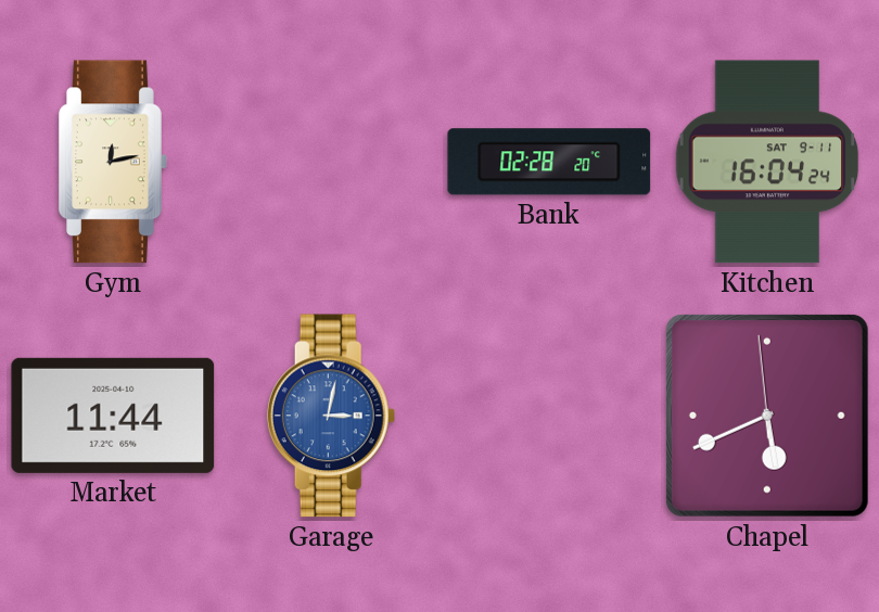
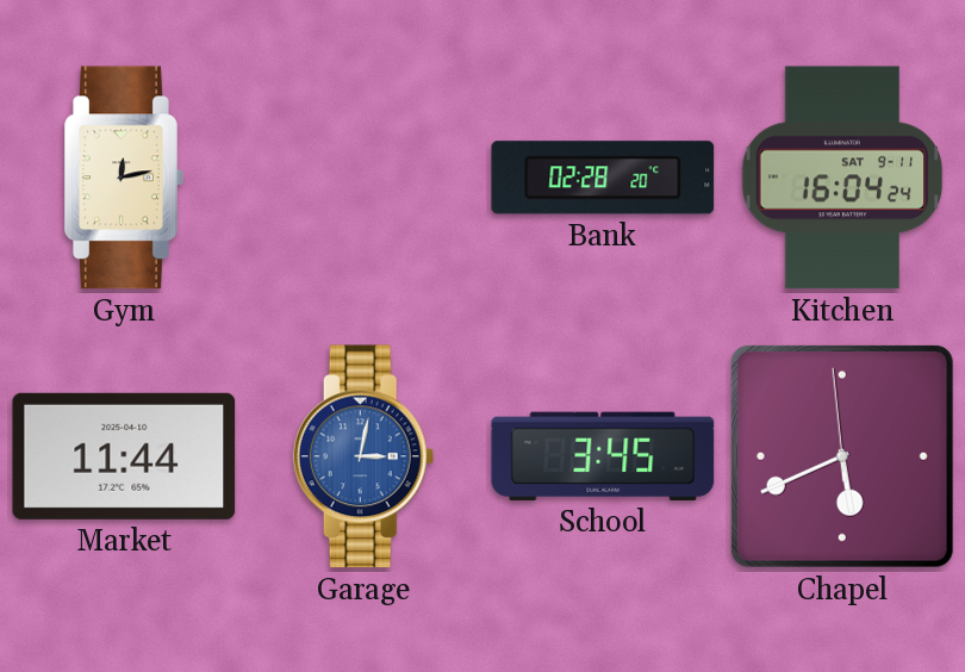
School: none -> 3:45
